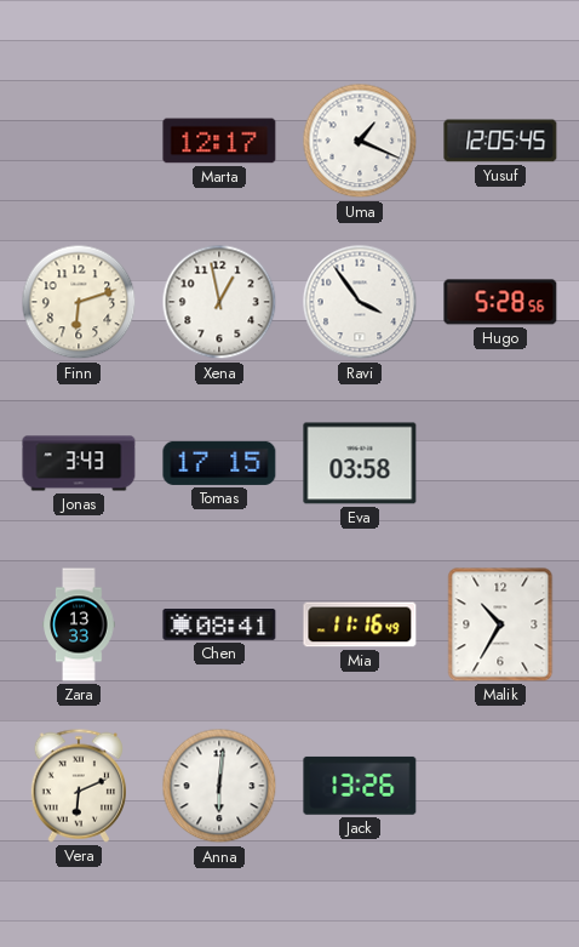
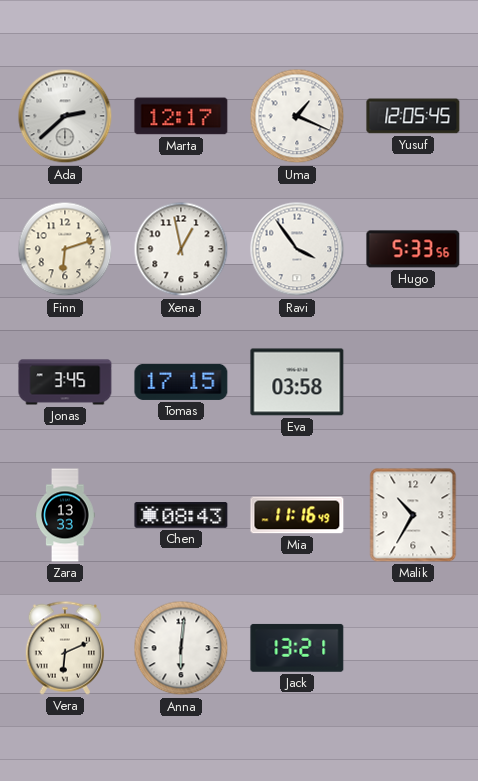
Ada: none -> 2:38
Hugo: 5:28 -> 5:33
Jonas: 3:43 -> 3:45
Chen: 08:41 -> 08:43
Jack: 13:26 -> 13:21
